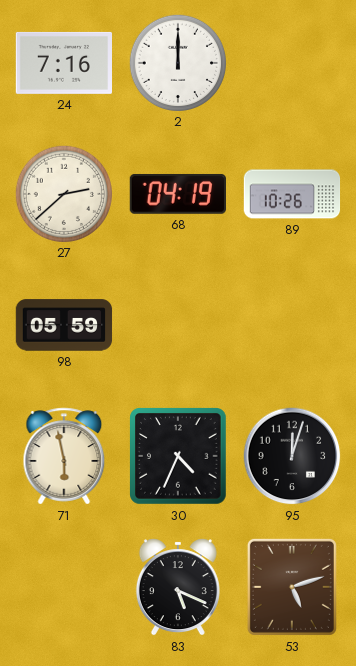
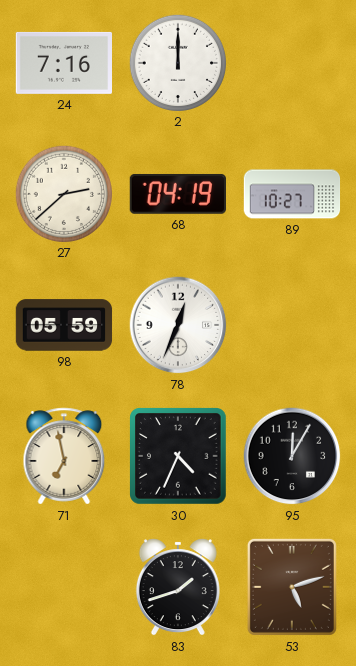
89: 10:26 -> 10:27
78: none -> 12:34
71: 5:58 -> 6:58
95: 12:03 -> 12:05
83: 5:19 -> 1:42
